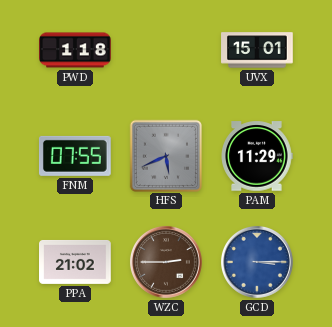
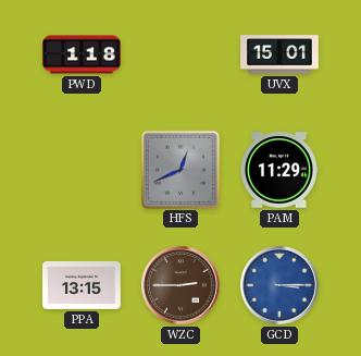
FNM: 07:55 -> none
HFS: 5:41 -> 12:41
PPA: 21:02 -> 13:15
